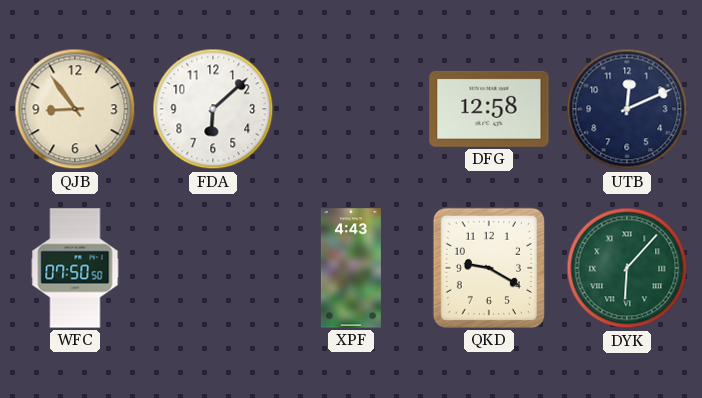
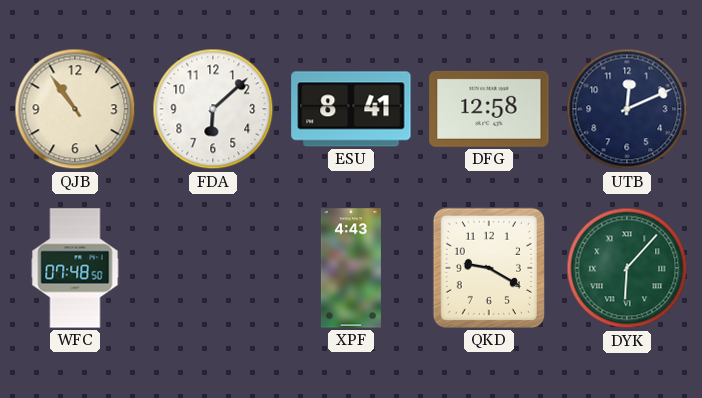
QJB: 8:54 -> 10:54
ESU: none -> 8:41
WFC: 07:50 -> 07:48
